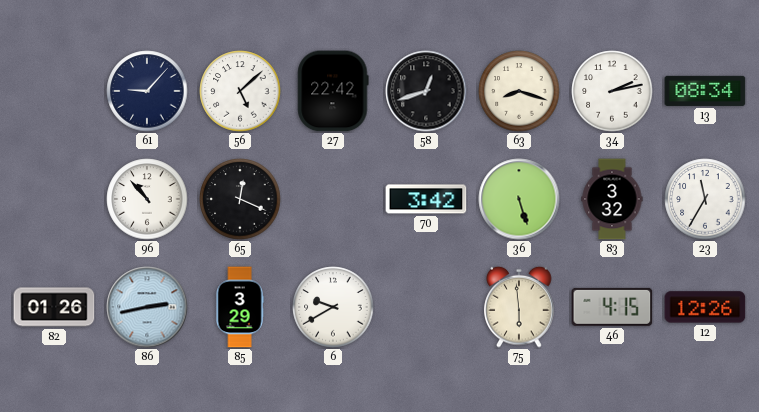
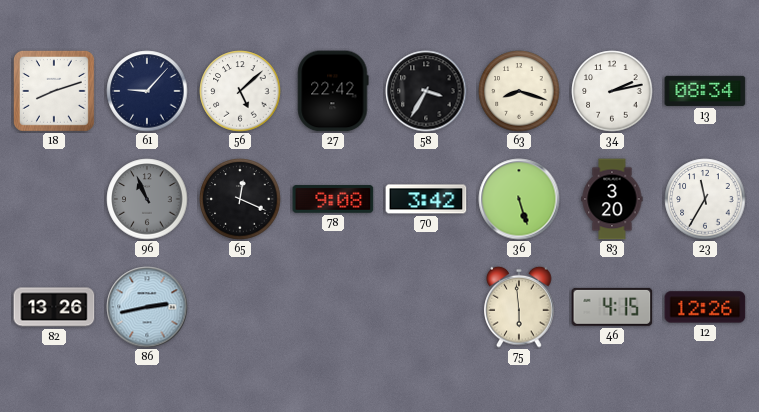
18: none -> 8:12
58: 12:42 -> 3:35
96: 10:53 -> 10:56
96 dial: white -> grey
78: none -> 9:08
83: 3:32 -> 3:20
82: 01:26 -> 13:26
85: 3:29 -> none
6: 9:40 -> none
